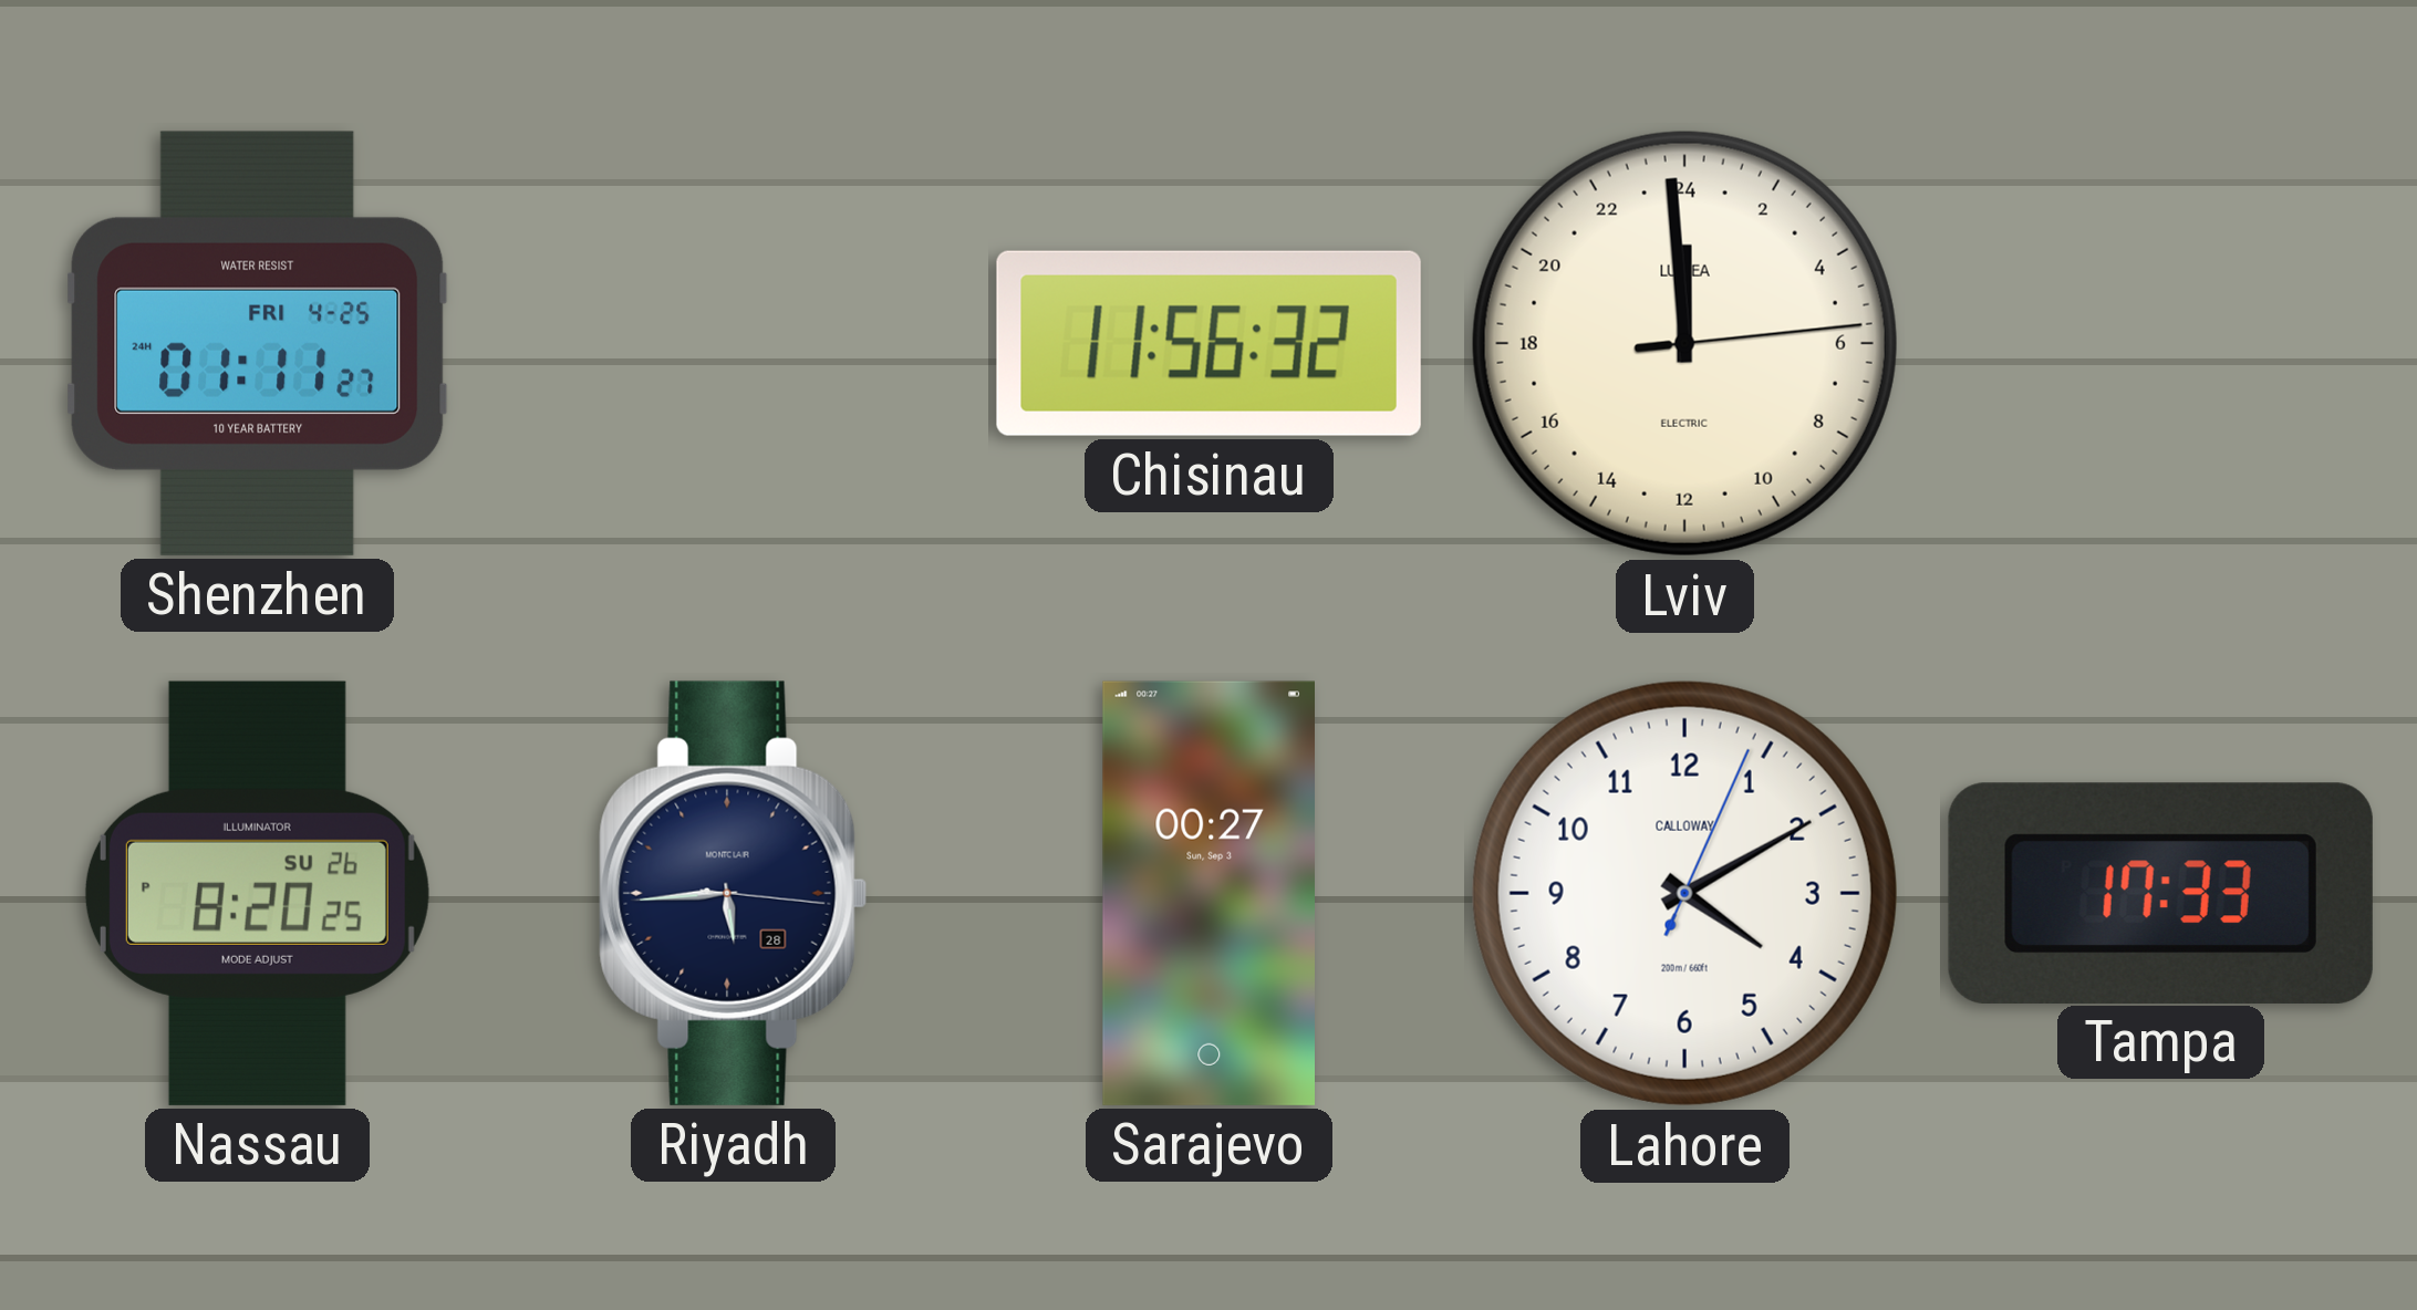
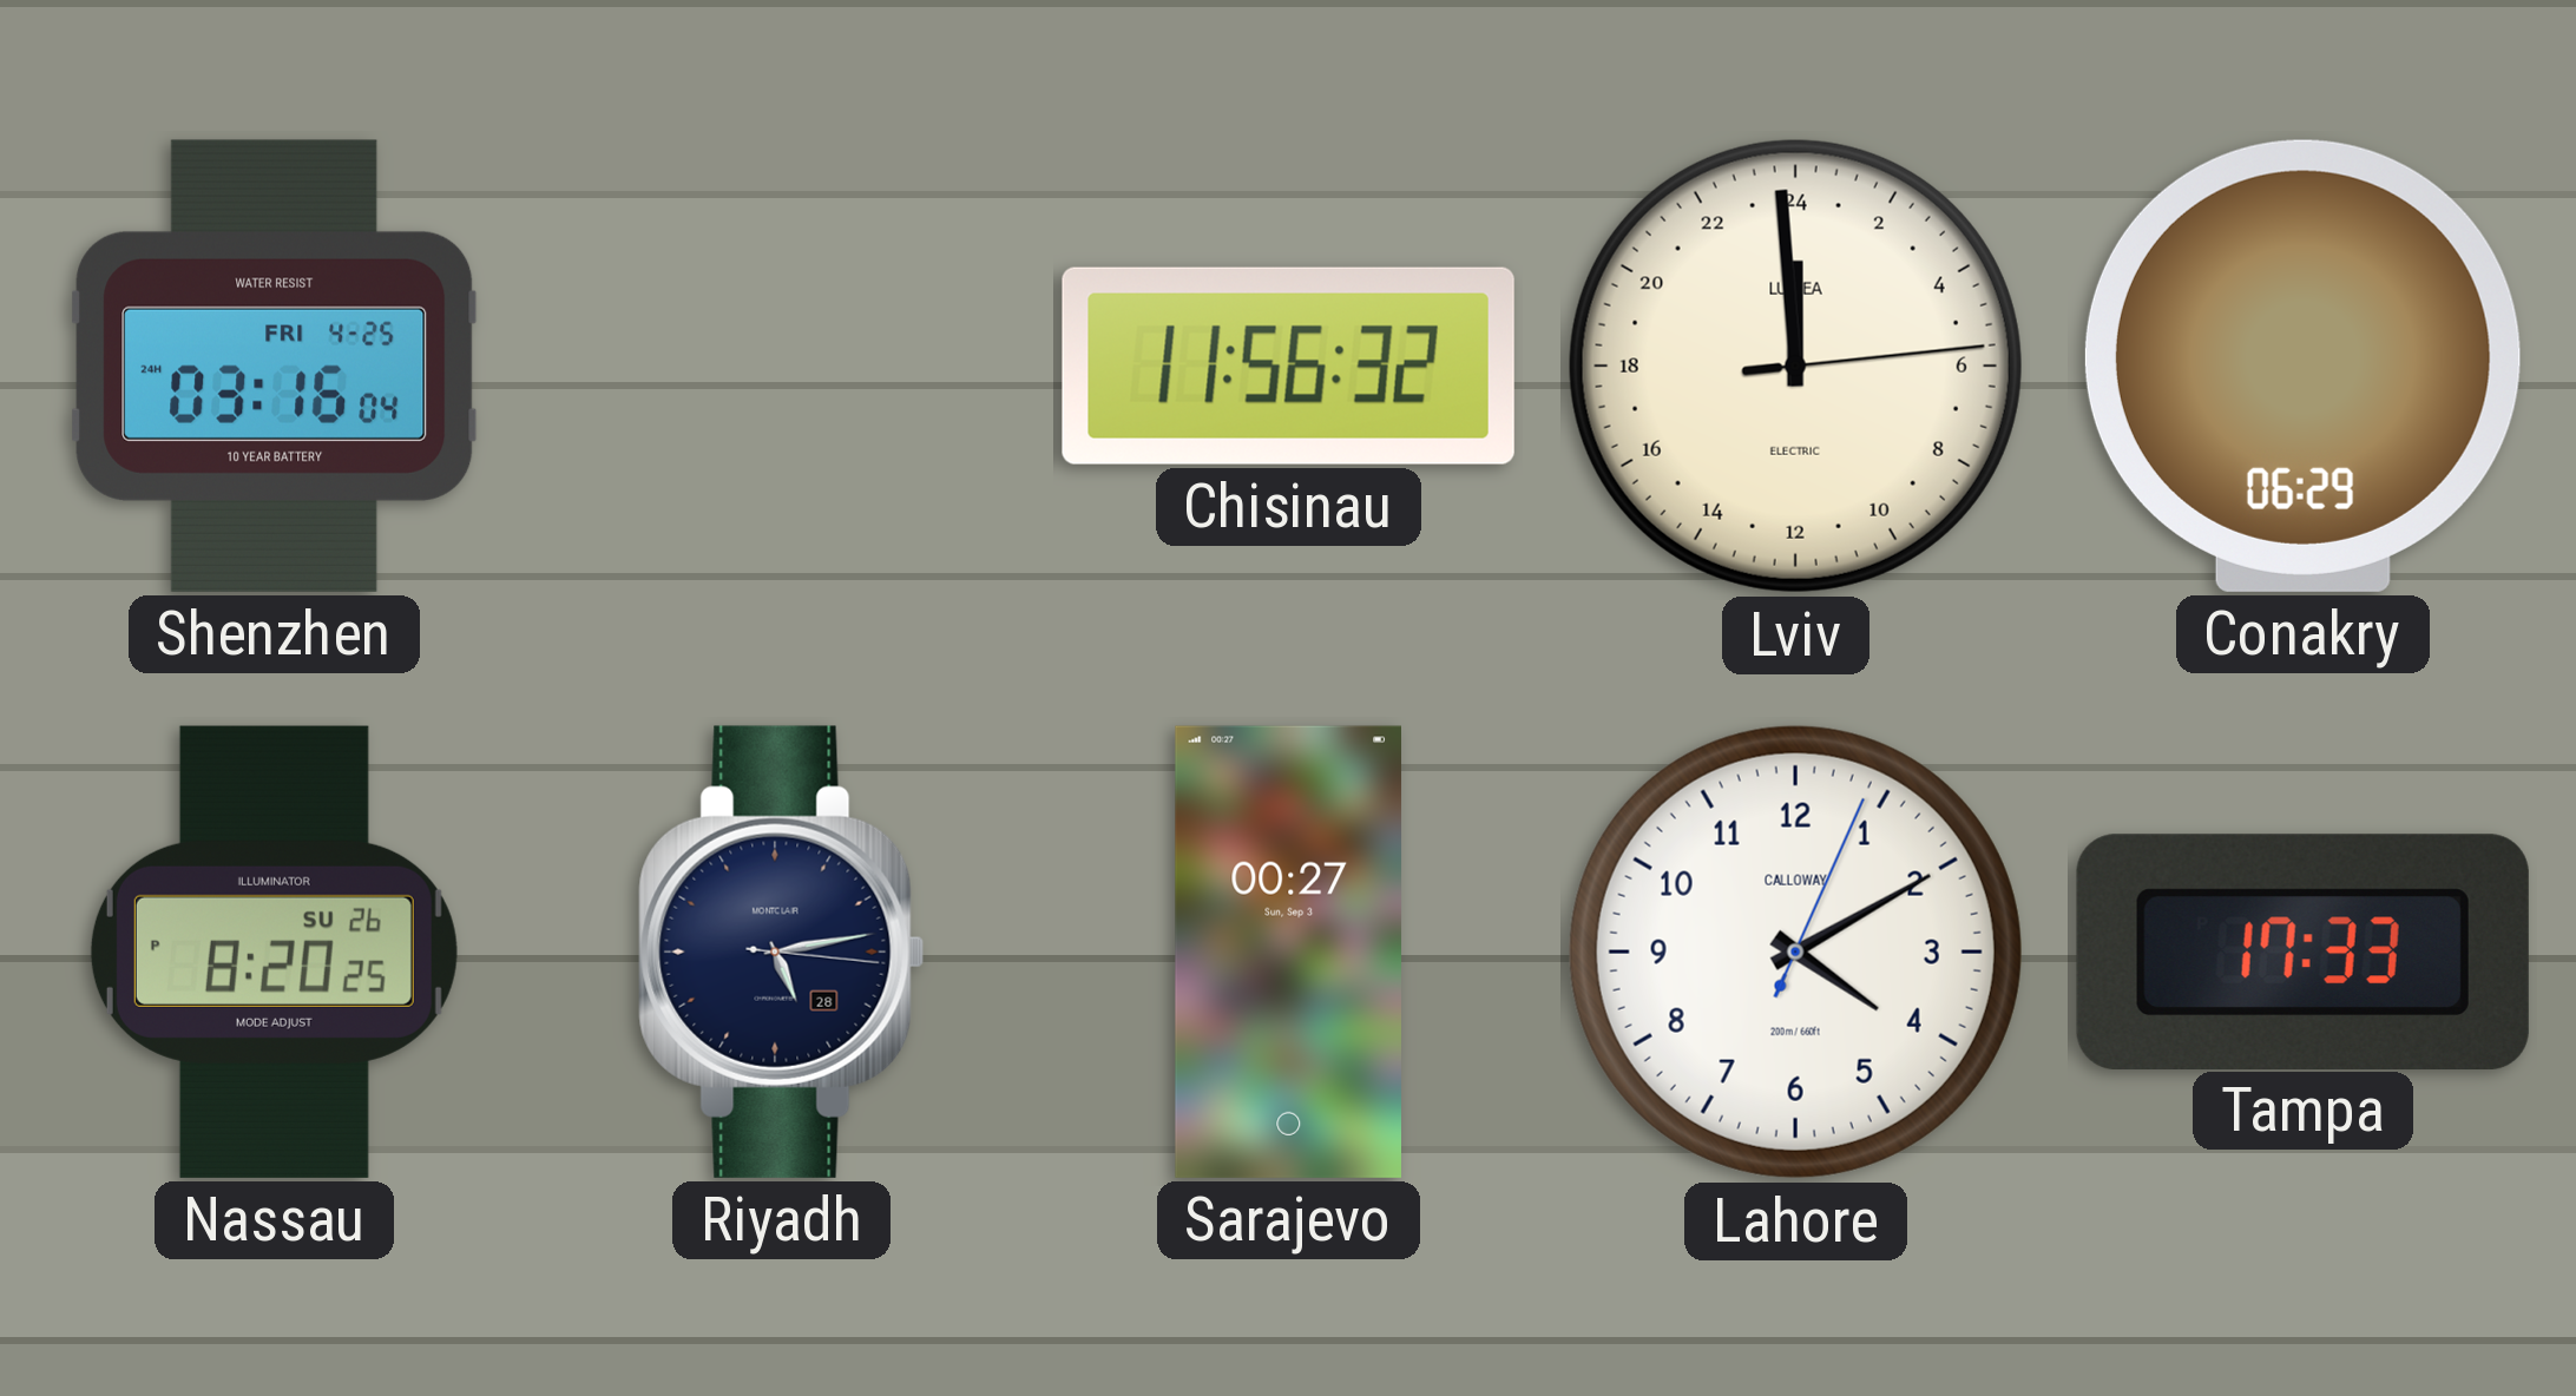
Shenzhen: 01:11 -> 03:16
Conakry: none -> 06:29
Riyadh: 5:44 -> 5:13
